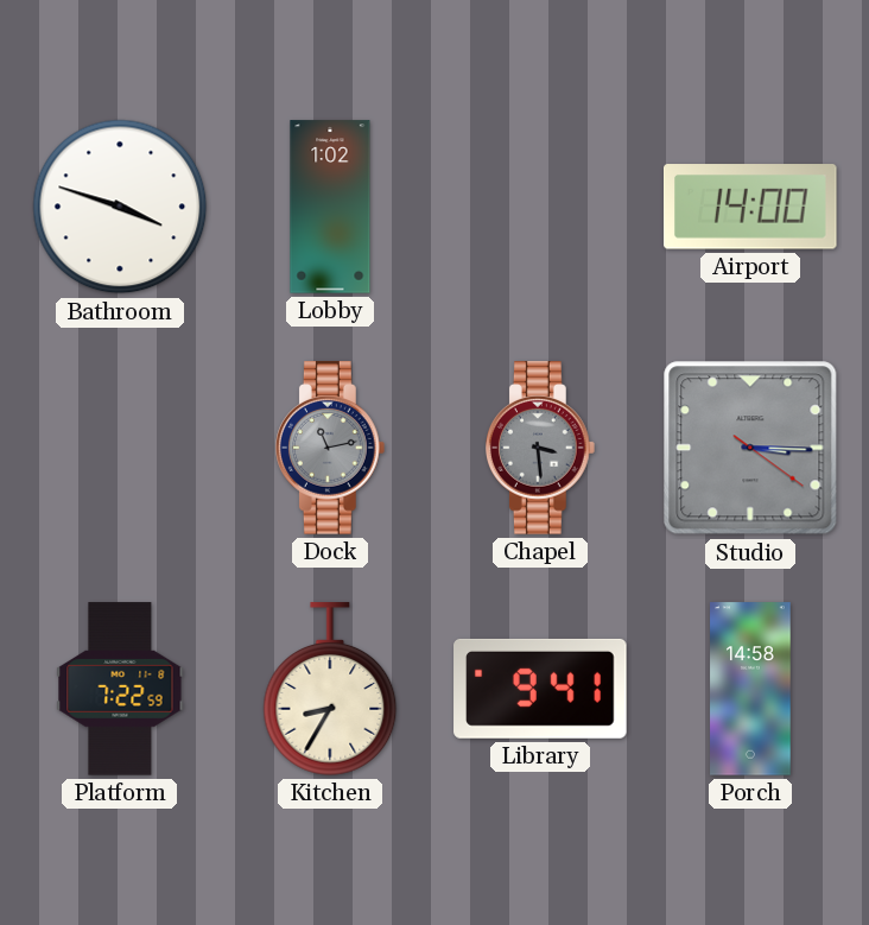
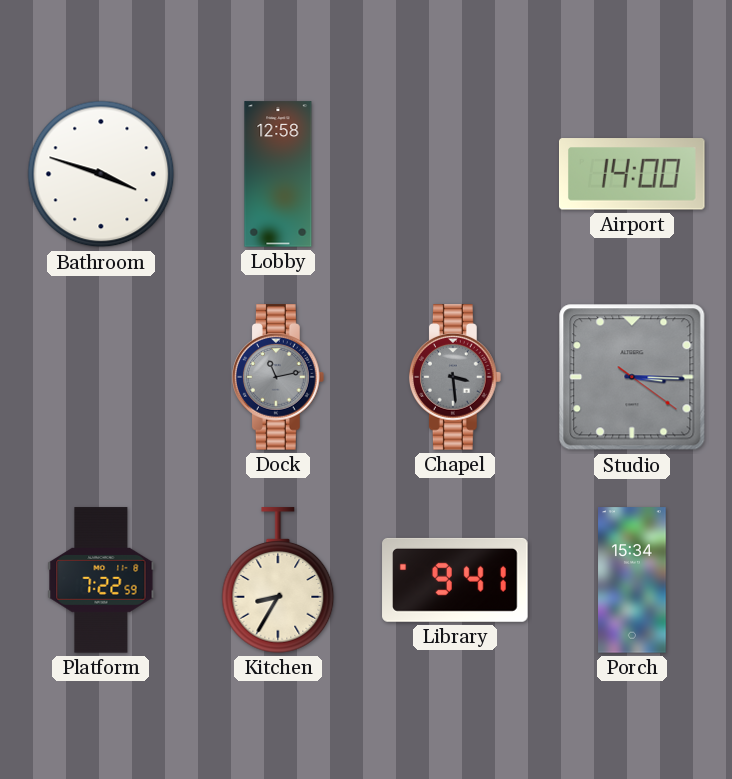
Lobby: 1:02 -> 12:58
Porch: 14:58 -> 15:34
